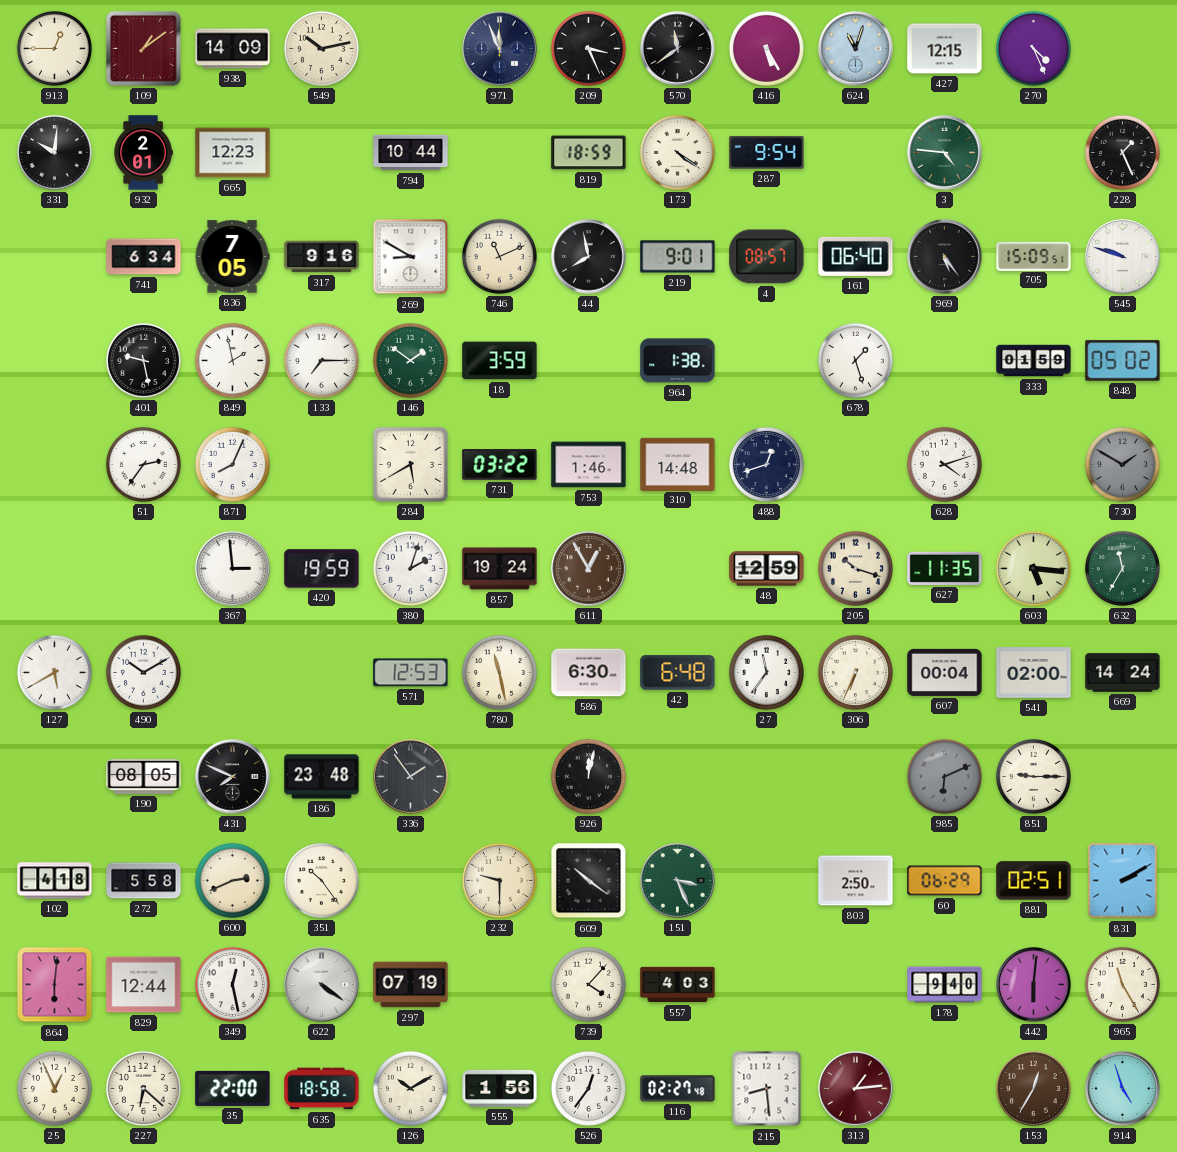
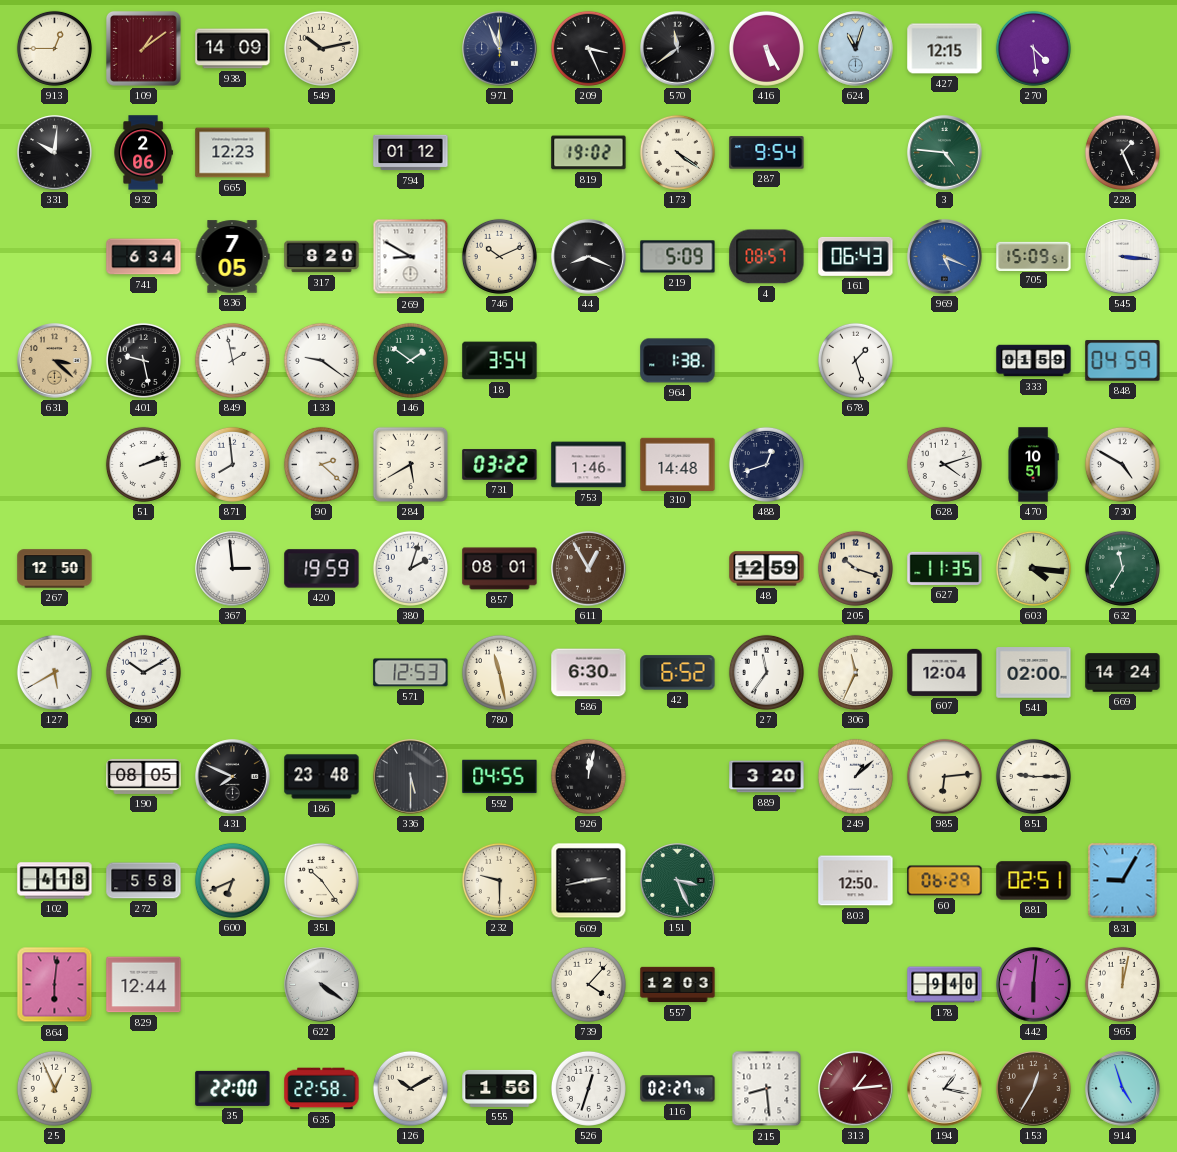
270: 4:26 -> 4:29
932: 2:01 -> 2:06
794: 10:44 -> 01:12
819: 18:59 -> 19:02
317: 9:16 -> 8:20
746: 11:11 -> 10:11
44: 7:58 -> 8:19
219: 9:01 -> 5:09
161: 06:40 -> 06:43
969: 5:24 -> 5:19
969 dial: black -> blue
545: 9:48 -> 3:16
631: none -> 3:22
133: 7:15 -> 9:21
18: 3:59 -> 3:54
848: 05:02 -> 04:59
51: 2:36 -> 2:12
871: 8:04 -> 7:59
90: none -> 2:22
470: none -> 10:51
730: 1:50 -> 4:50
730 dial: grey -> white
267: none -> 12:50
857: 19:24 -> 08:01
603: 5:16 -> 4:16
42: 6:48 -> 6:52
306: 6:34 -> 11:34
607: 00:04 -> 12:04
336: 1:54 -> 5:30
592: none -> 04:55
889: none -> 3:20
249: none -> 1:08
985: 6:11 -> 6:14
985 dial: grey -> cream
600: 2:41 -> 6:41
609: 10:21 -> 2:43
803: 2:50 -> 12:50
831: 2:10 -> 9:05
349: 12:28 -> none
297: 07:19 -> none
557: 4:03 -> 12:03
965: 11:25 -> 12:02
227: 6:22 -> none
635: 18:58 -> 22:58
526: 12:36 -> 12:33
194: none -> 1:17
